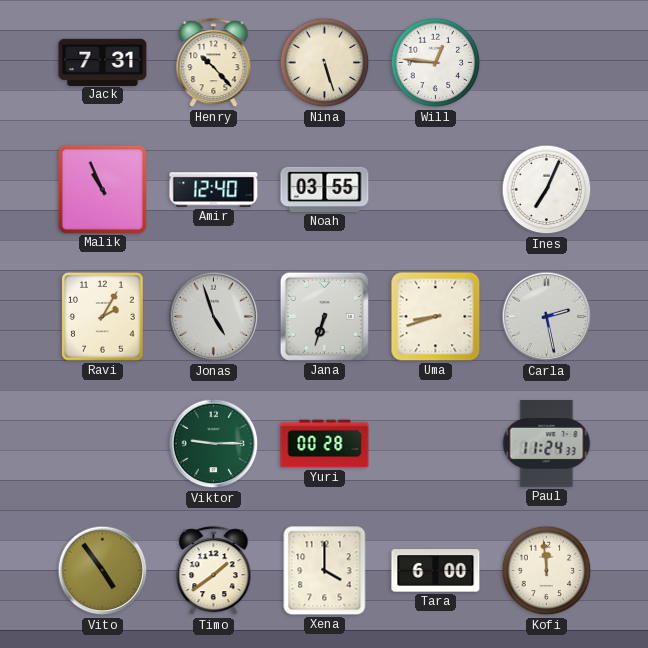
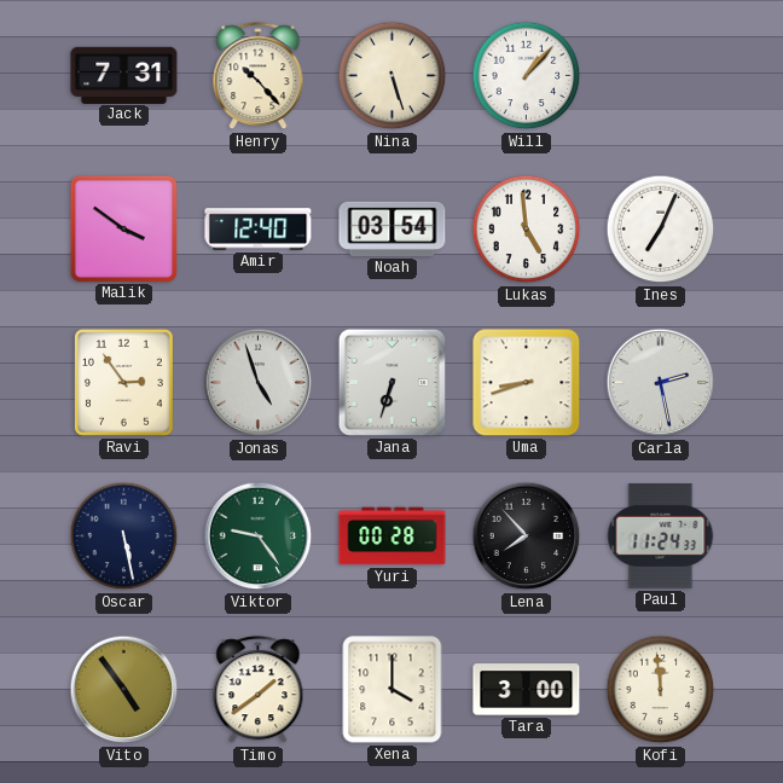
Will: 12:46 -> 1:07
Malik: 10:56 -> 3:51
Noah: 03:55 -> 03:54
Lukas: none -> 4:59
Ravi: 2:05 -> 2:54
Oscar: none -> 5:28
Viktor: 9:15 -> 9:24
Lena: none -> 7:53
Tara: 6:00 -> 3:00
